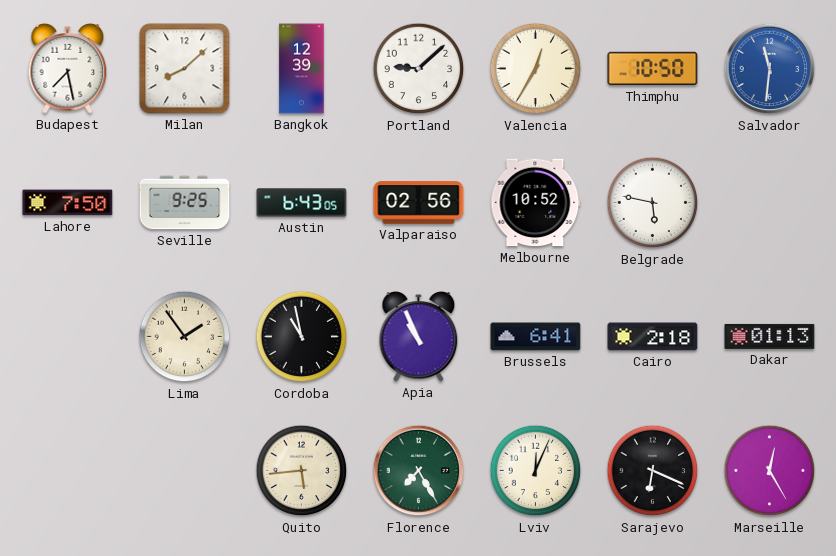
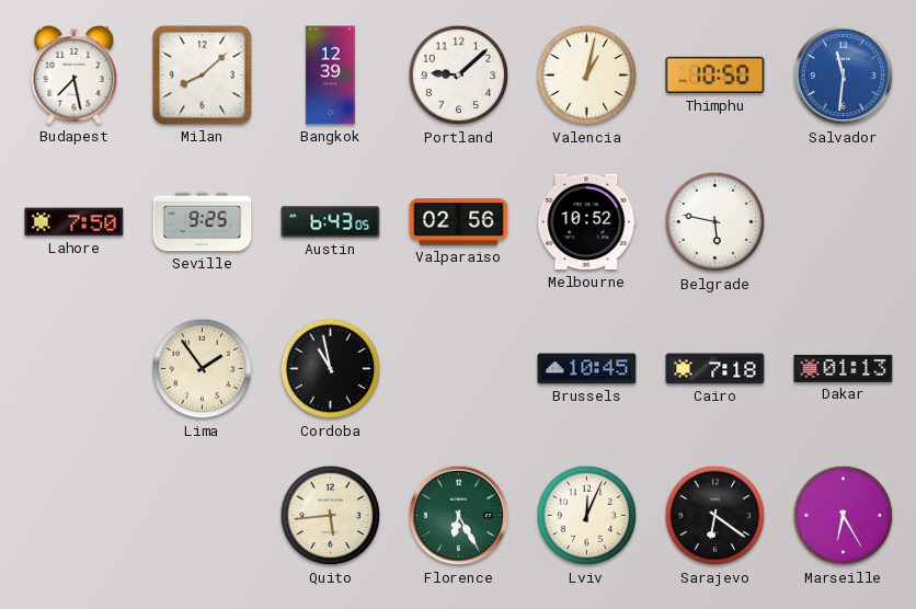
Valencia: 12:35 -> 1:02
Apia: 10:56 -> none
Brussels: 6:41 -> 10:45
Cairo: 2:18 -> 7:18
Florence: 7:25 -> 6:25
Sarajevo: 6:19 -> 6:21
Marseille: 12:25 -> 6:25
